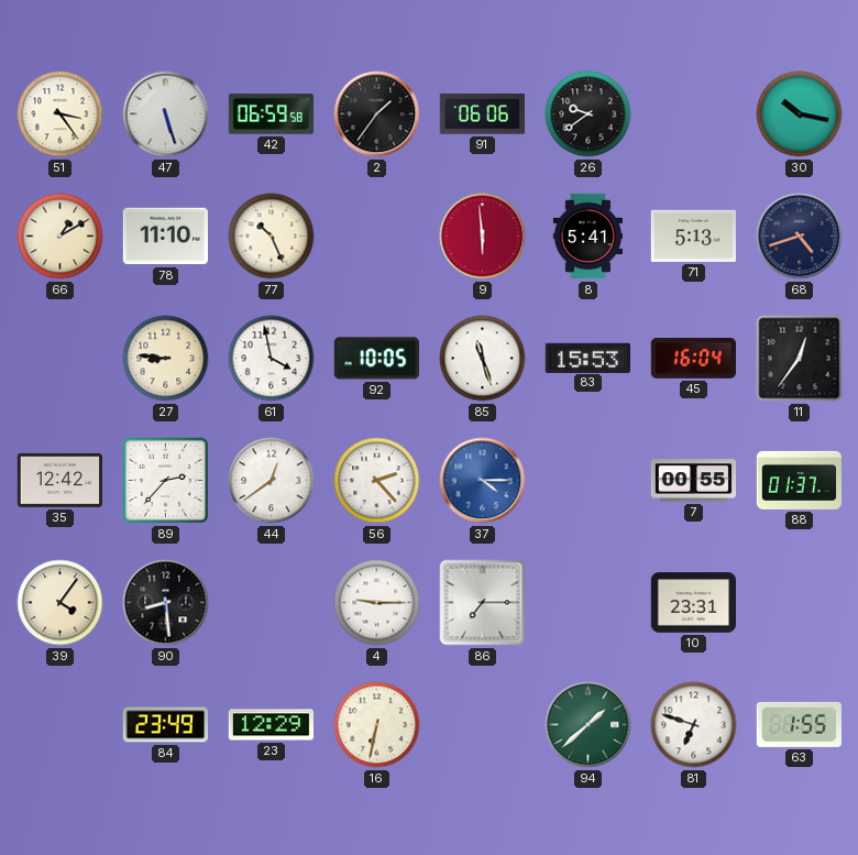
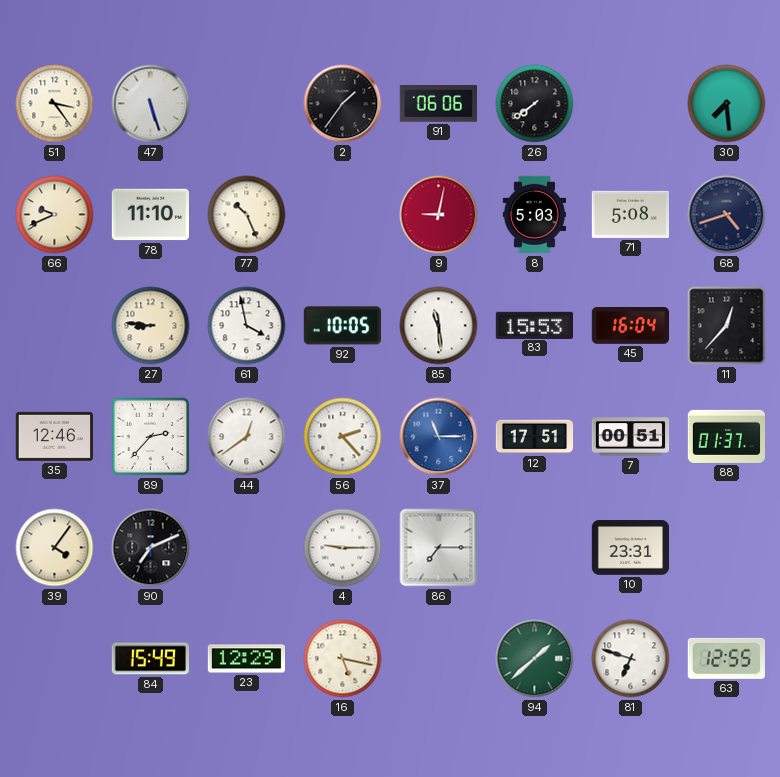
42: 06:59 -> none
26: 9:39 -> 7:39
30: 10:17 -> 7:29
66: 1:10 -> 9:41
9: 5:59 -> 9:02
8: 5:41 -> 5:03
71: 5:13 -> 5:08
85: 11:27 -> 11:29
11: 12:36 -> 12:37
35: 12:42 -> 12:46
37: 4:15 -> 11:15
12: none -> 17:51
7: 00:55 -> 00:51
90: 8:29 -> 7:11
84: 23:49 -> 15:49
16: 6:32 -> 5:17
63: 1:55 -> 12:55
